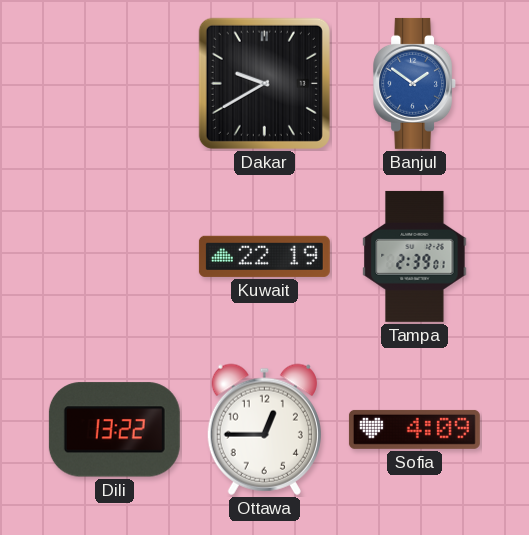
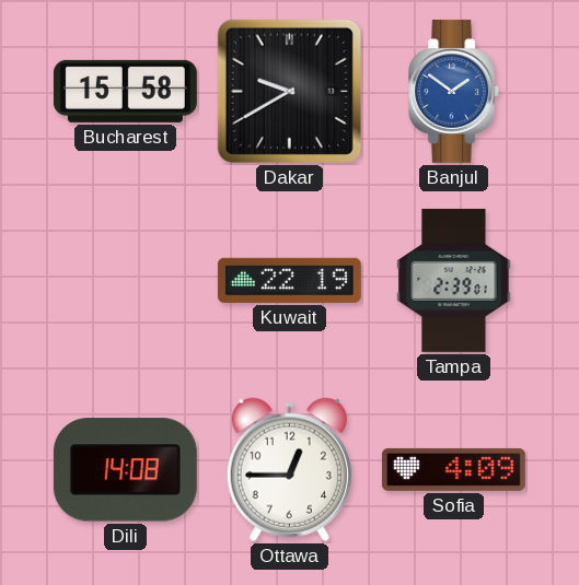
Bucharest: none -> 15:58
Dili: 13:22 -> 14:08
